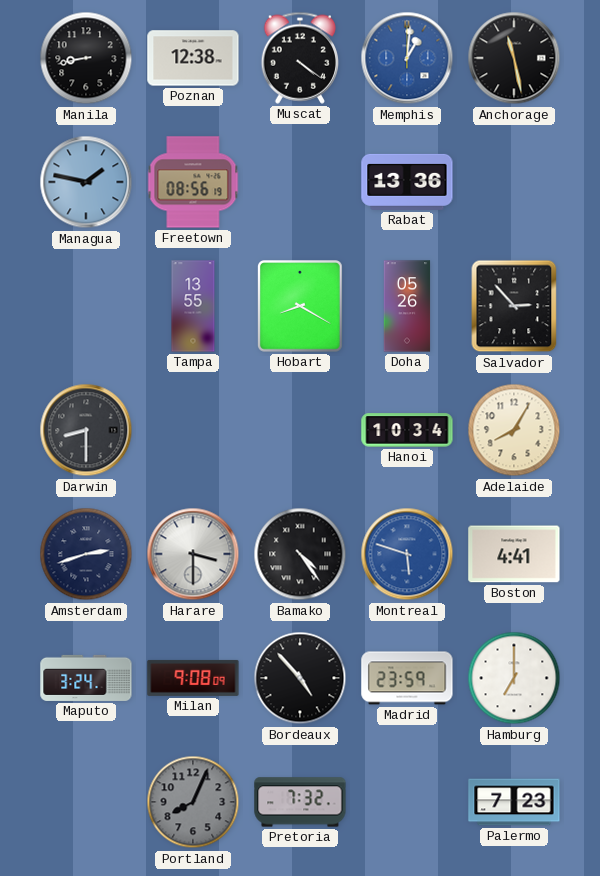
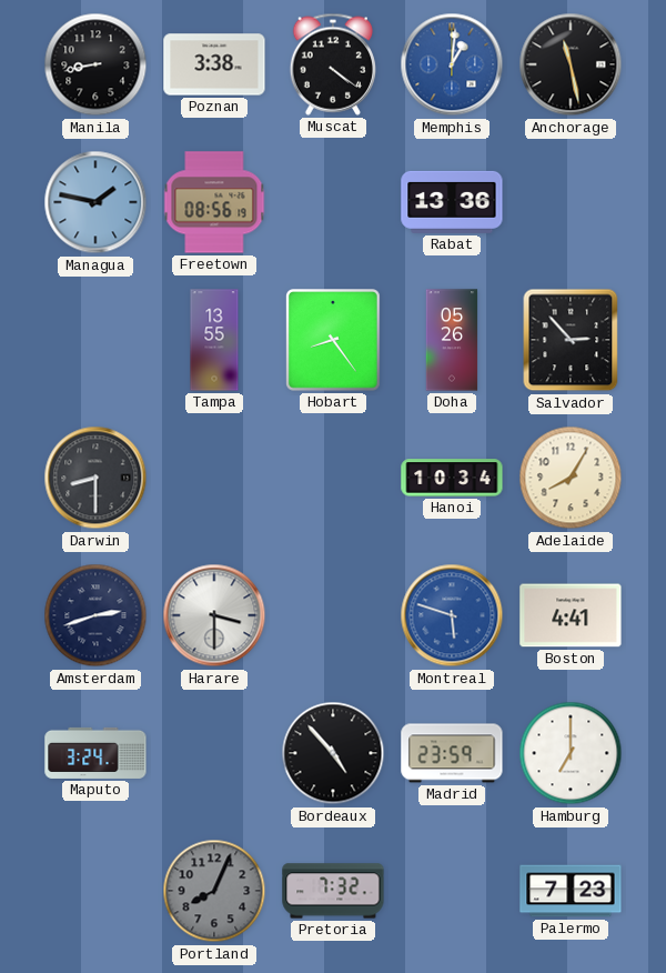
Poznan: 12:38 -> 3:38
Hobart: 8:20 -> 8:24
Bamako: 4:24 -> none
Milan: 9:08 -> none
